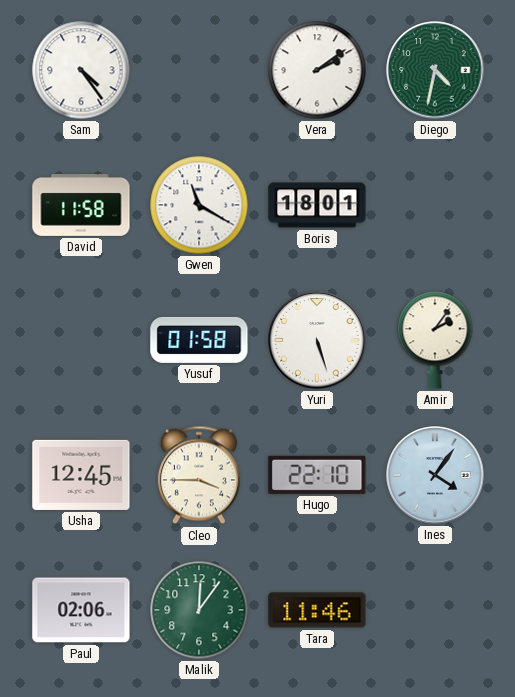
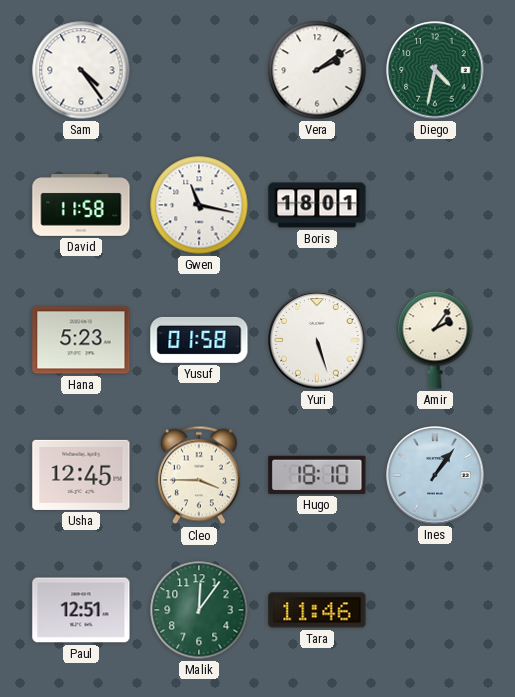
Gwen: 11:20 -> 11:17
Hana: none -> 5:23
Hugo: 22:10 -> 18:10
Ines: 4:06 -> 1:06
Paul: 02:06 -> 12:51
